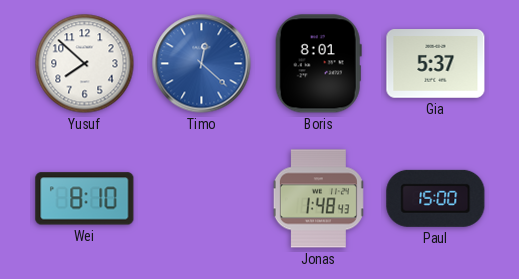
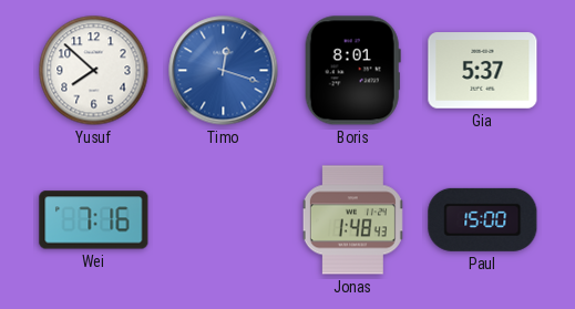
Timo: 12:22 -> 12:18
Wei: 8:10 -> 7:16
